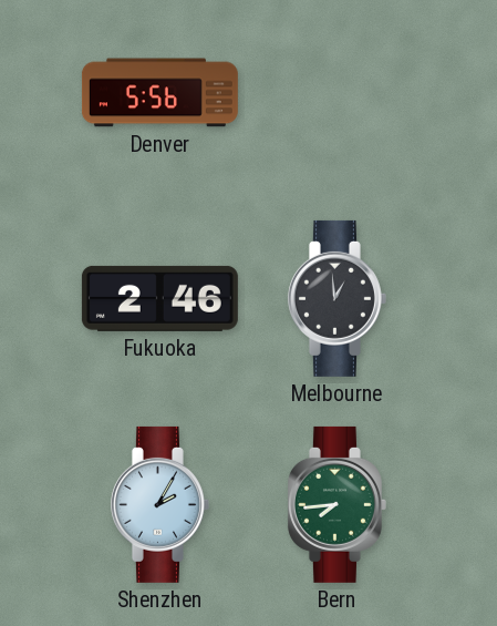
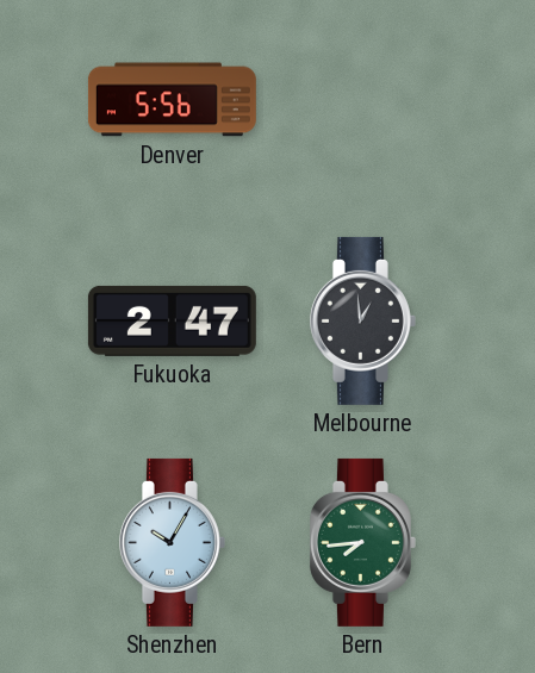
Fukuoka: 2:46 -> 2:47
Shenzhen: 2:05 -> 10:05
